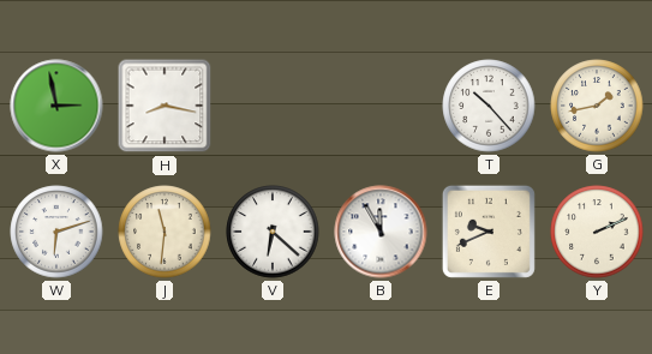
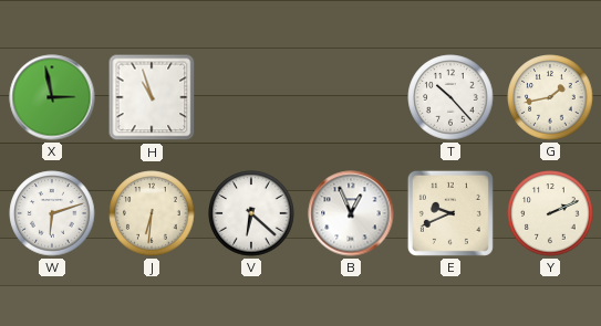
H: 8:17 -> 10:57
J: 11:31 -> 6:31
B: 11:55 -> 12:56
